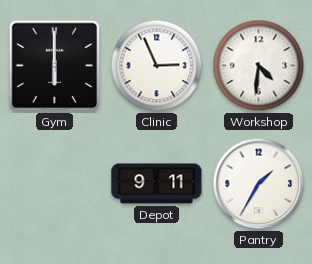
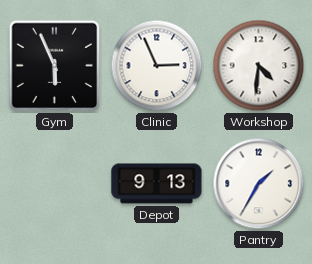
Gym: 6:00 -> 5:56
Depot: 9:11 -> 9:13
